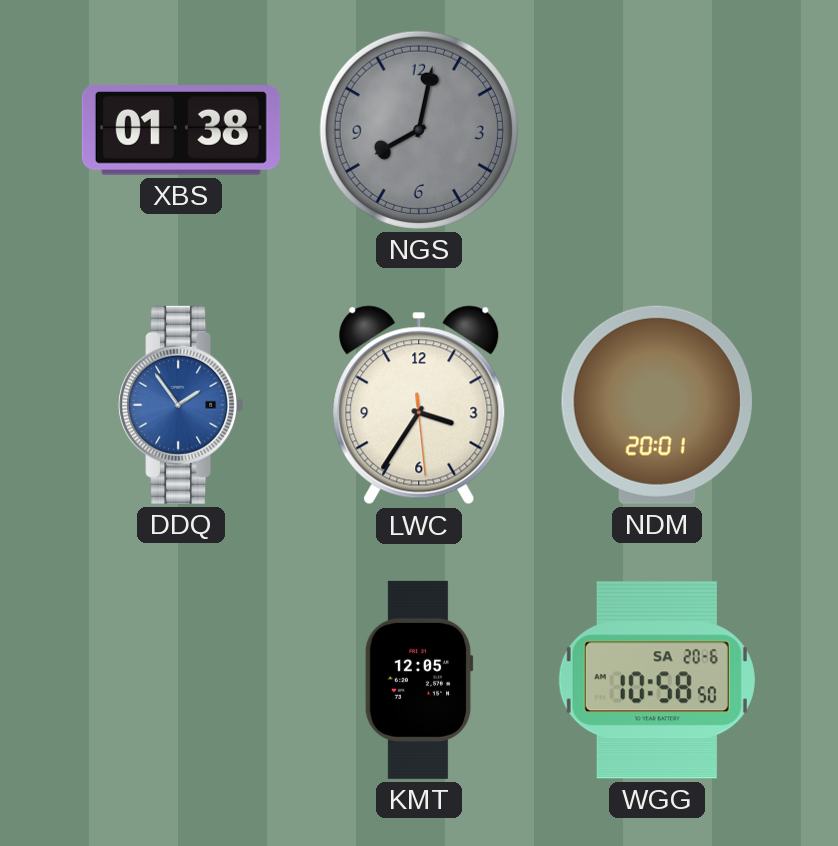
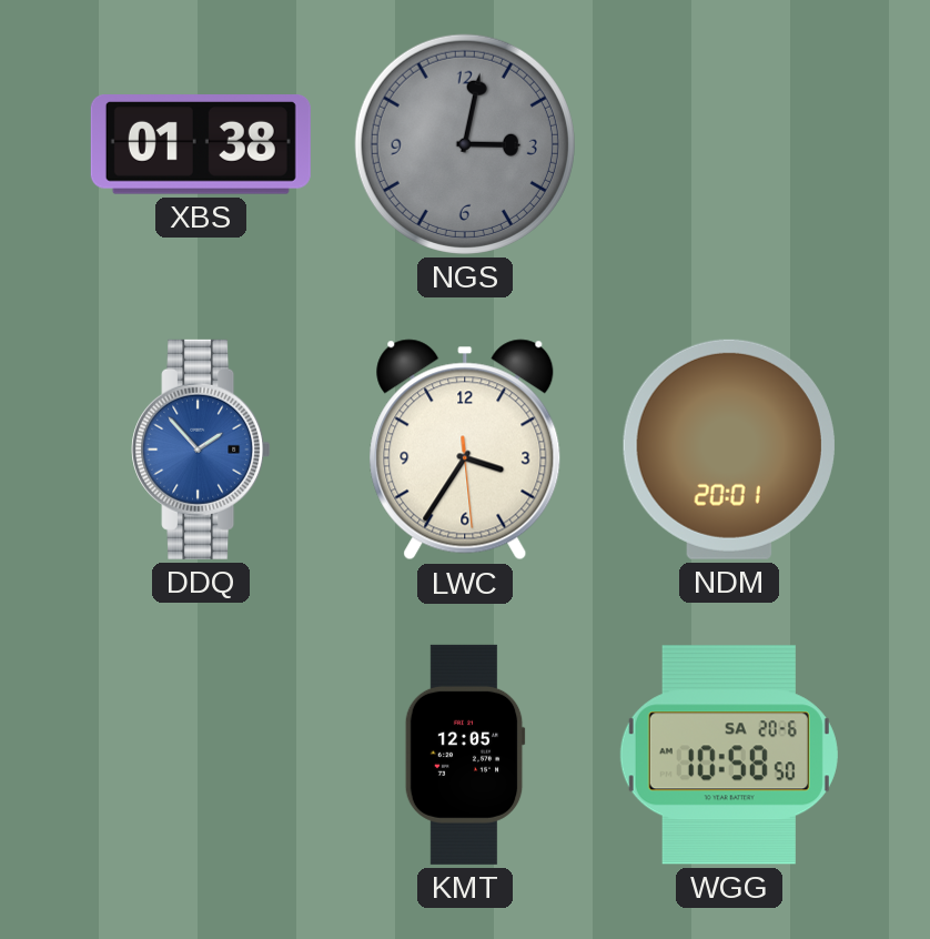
NGS: 8:02 -> 3:02
DDQ: 1:54 -> 1:53
